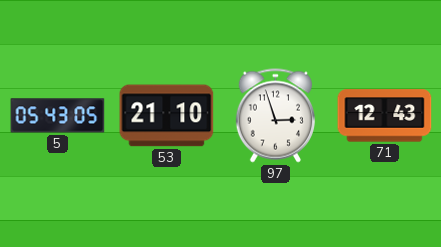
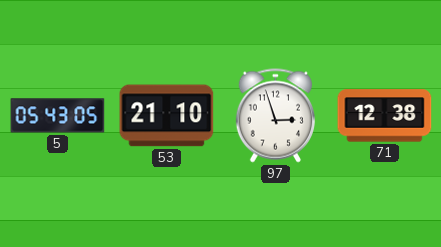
71: 12:43 -> 12:38
